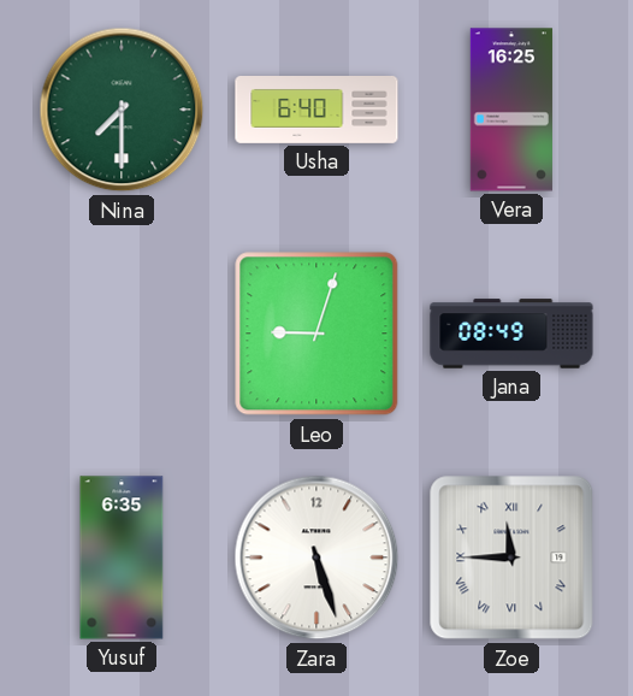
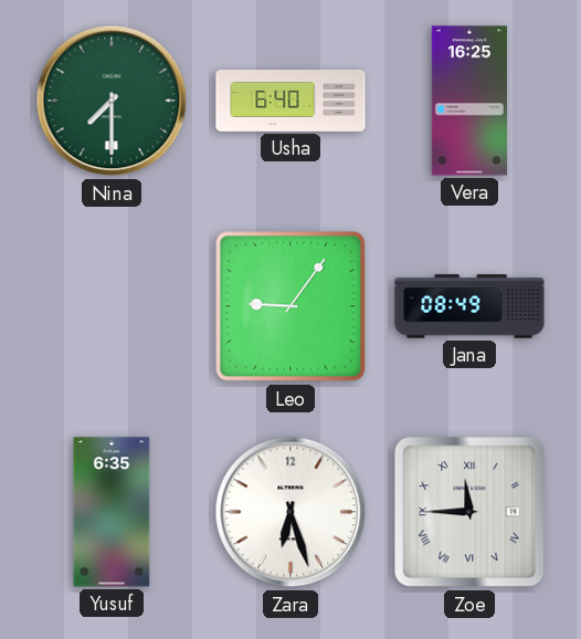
Leo: 9:03 -> 9:06
Zara: 5:27 -> 6:27
